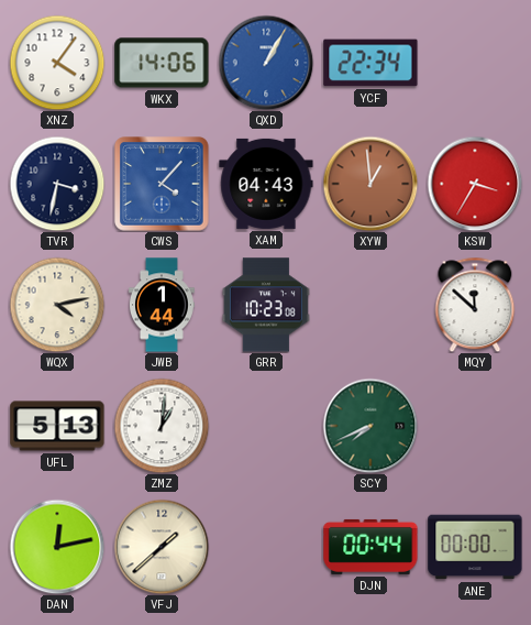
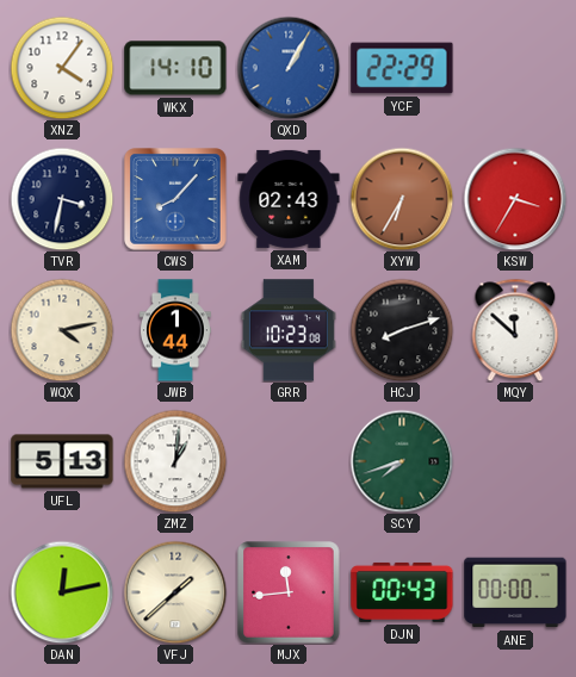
WKX: 14:06 -> 14:10
YCF: 22:34 -> 22:29
CWS: 4:07 -> 8:07
XAM: 04:43 -> 02:43
XYW: 12:59 -> 6:35
HCJ: none -> 8:12
SCY: 7:41 -> 7:42
MJX: none -> 11:44
DJN: 00:44 -> 00:43
